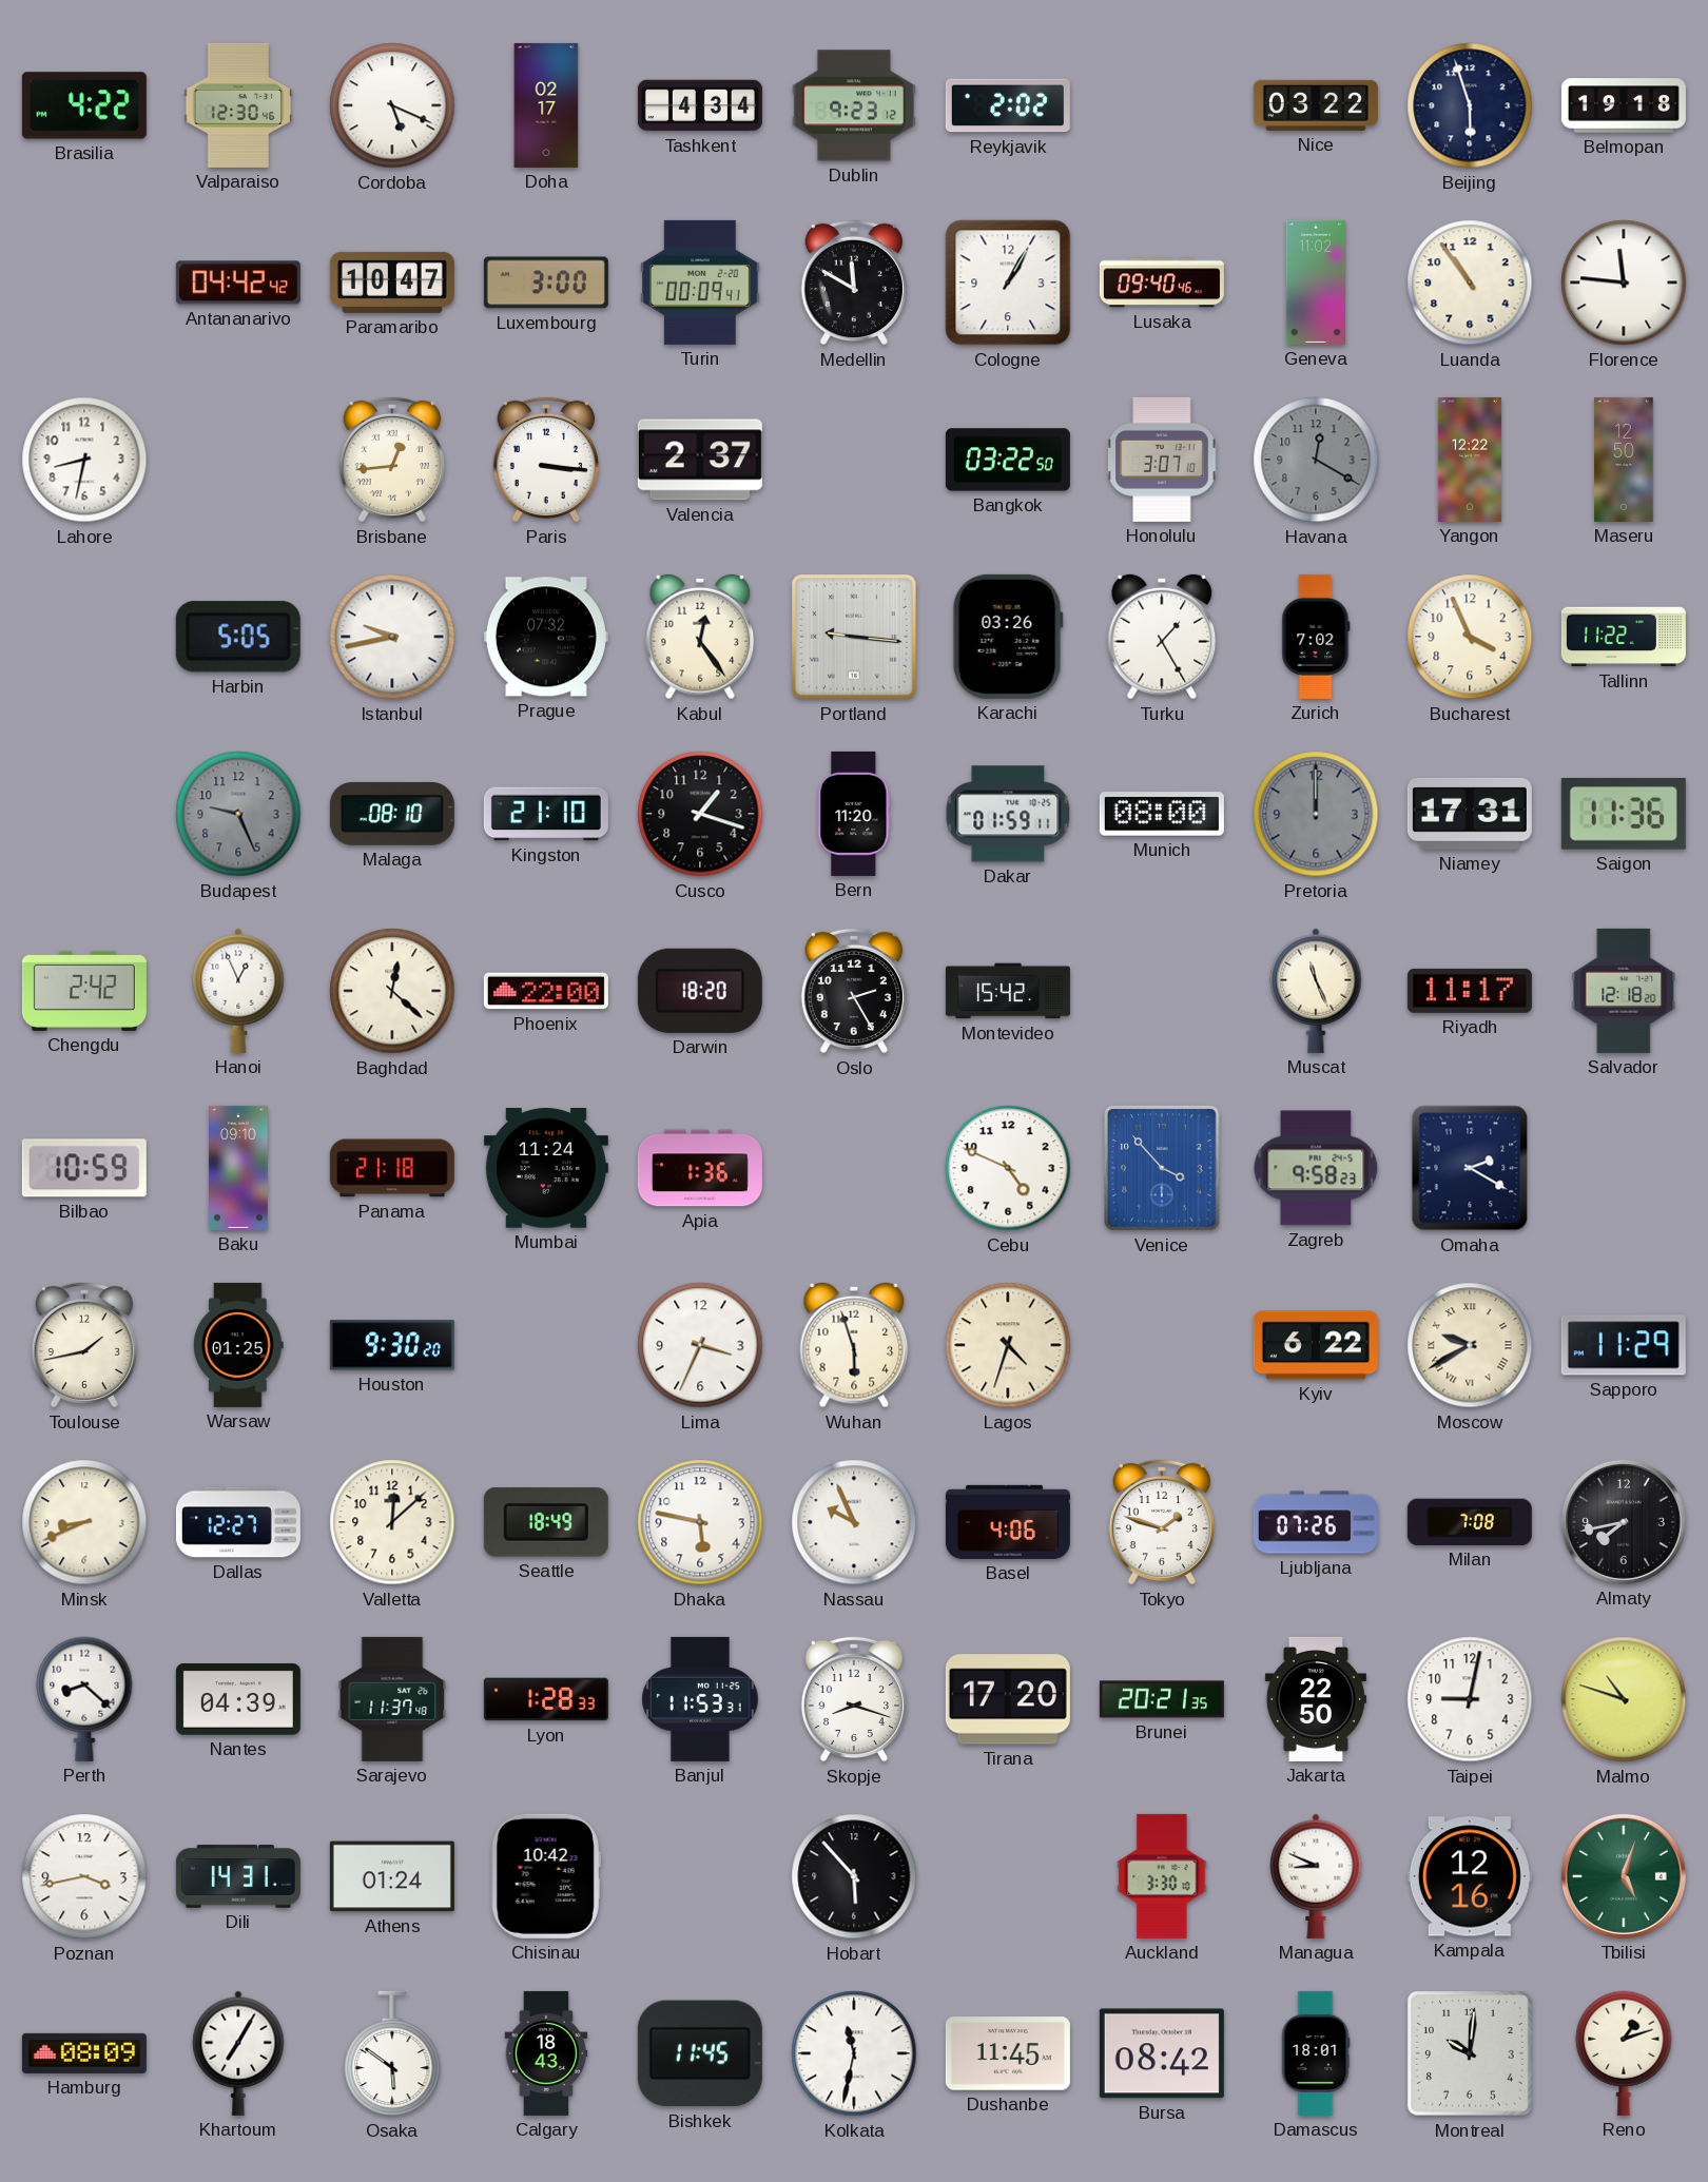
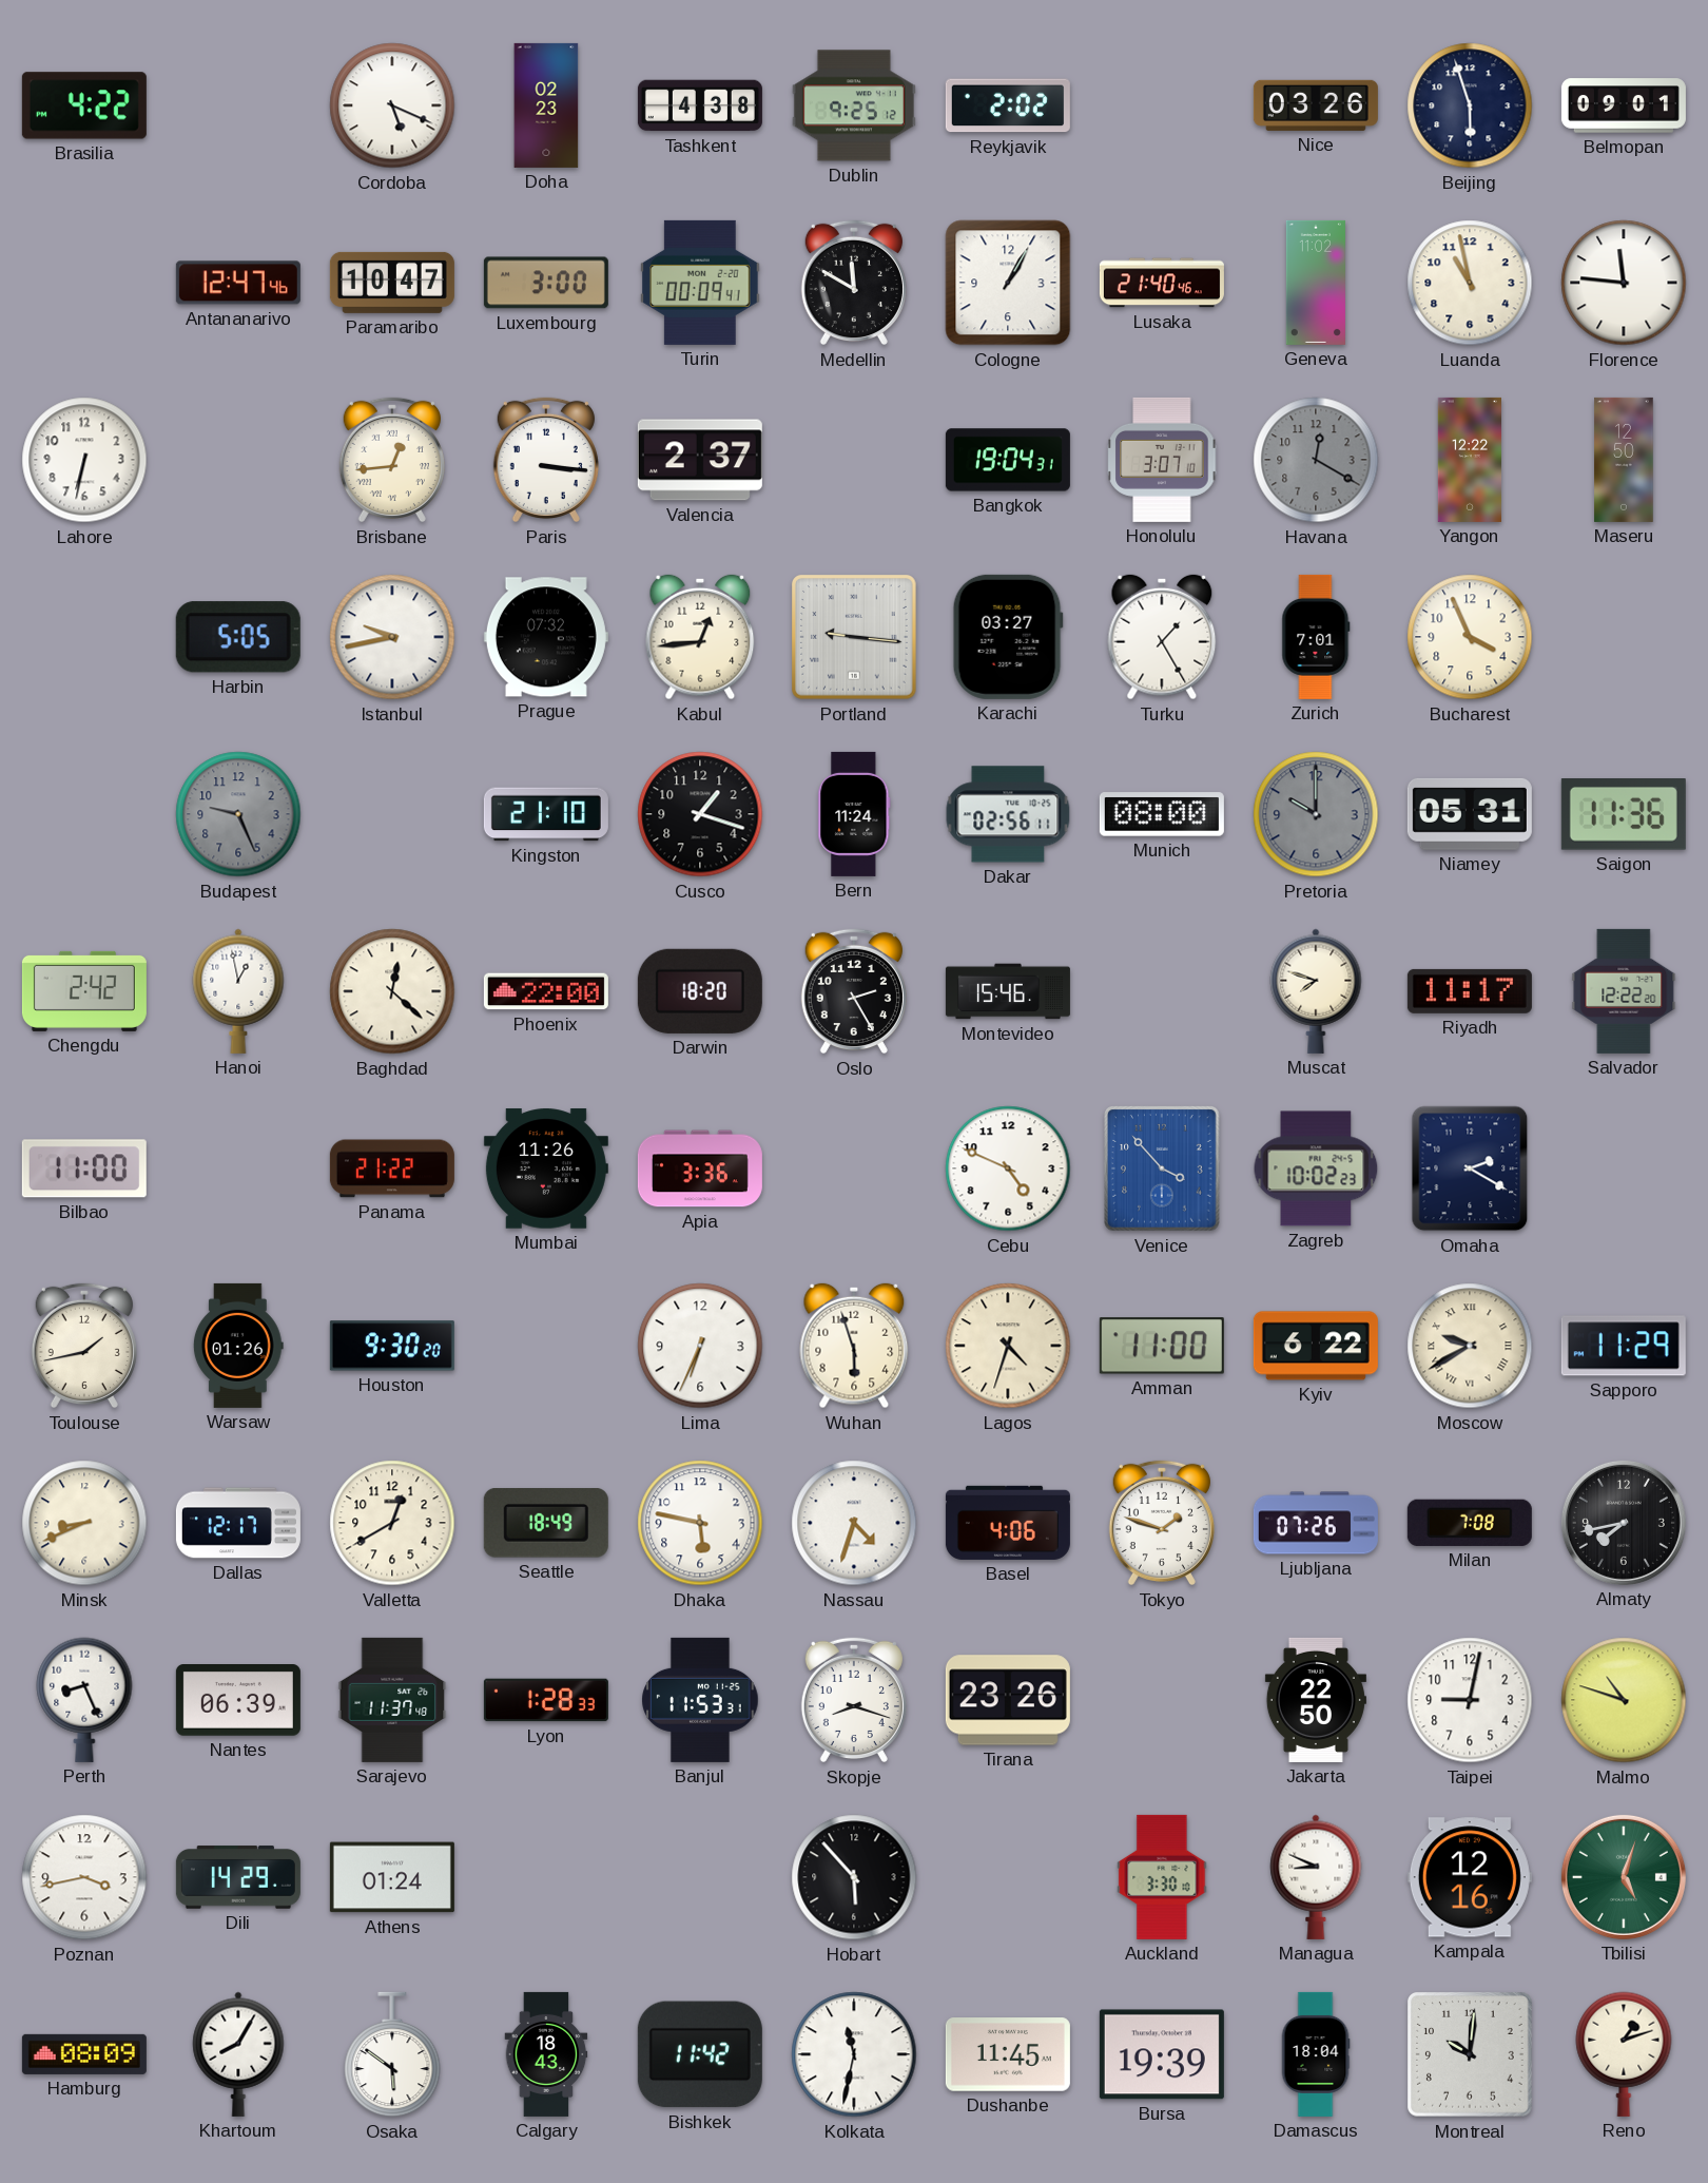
Valparaiso: 12:30 -> none
Doha: 02:17 -> 02:23
Tashkent: 4:34 -> 4:38
Dublin: 9:23 -> 9:25
Nice: 03:22 -> 03:26
Belmopan: 19:18 -> 09:01
Antananarivo: 04:42 -> 12:47
Lusaka: 09:40 -> 21:40
Luanda: 10:54 -> 10:58
Lahore: 8:32 -> 6:32
Bangkok: 03:22 -> 19:04
Kabul: 12:24 -> 12:44
Karachi: 03:26 -> 03:27
Zurich: 7:02 -> 7:01
Tallinn: 11:22 -> none
Malaga: 08:10 -> none
Bern: 11:20 -> 11:24
Dakar: 01:59 -> 02:56
Pretoria: 12:00 -> 10:00
Niamey: 17:31 -> 05:31
Hanoi: 12:56 -> 12:58
Montevideo: 15:42 -> 15:46
Muscat: 11:26 -> 7:48
Salvador: 12:18 -> 12:22
Bilbao: 10:59 -> 11:00
Baku: 09:10 -> none
Panama: 21:18 -> 21:22
Mumbai: 11:24 -> 11:26
Apia: 1:36 -> 3:36
Zagreb: 9:58 -> 10:02
Warsaw: 01:25 -> 01:26
Lima: 3:34 -> 6:34
Amman: none -> 11:00
Dallas: 12:27 -> 12:17
Valletta: 12:08 -> 12:40
Nassau: 9:56 -> 4:33
Perth: 8:22 -> 8:26
Nantes: 04:39 -> 06:39
Tirana: 17:20 -> 23:26
Brunei: 20:21 -> none
Dili: 14:31 -> 14:29
Chisinau: 10:42 -> none
Khartoum: 7:05 -> 8:05
Bishkek: 11:45 -> 11:42
Bursa: 08:42 -> 19:39
Damascus: 18:01 -> 18:04
